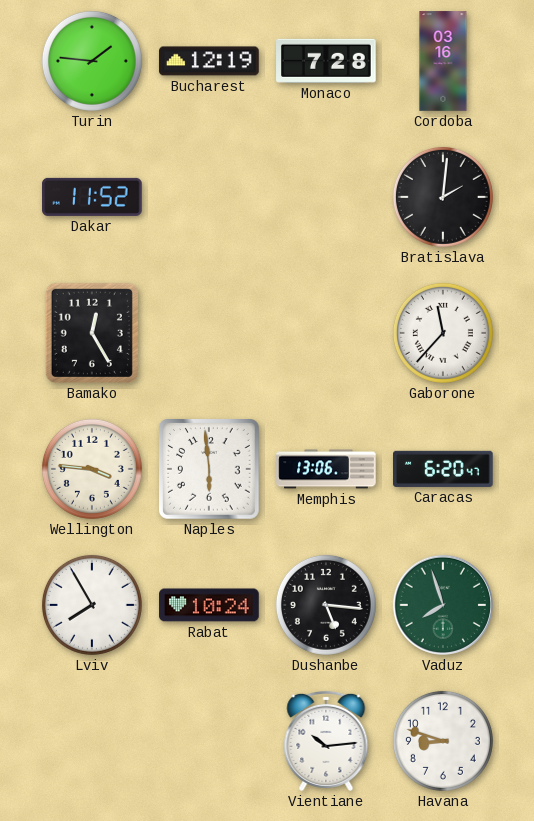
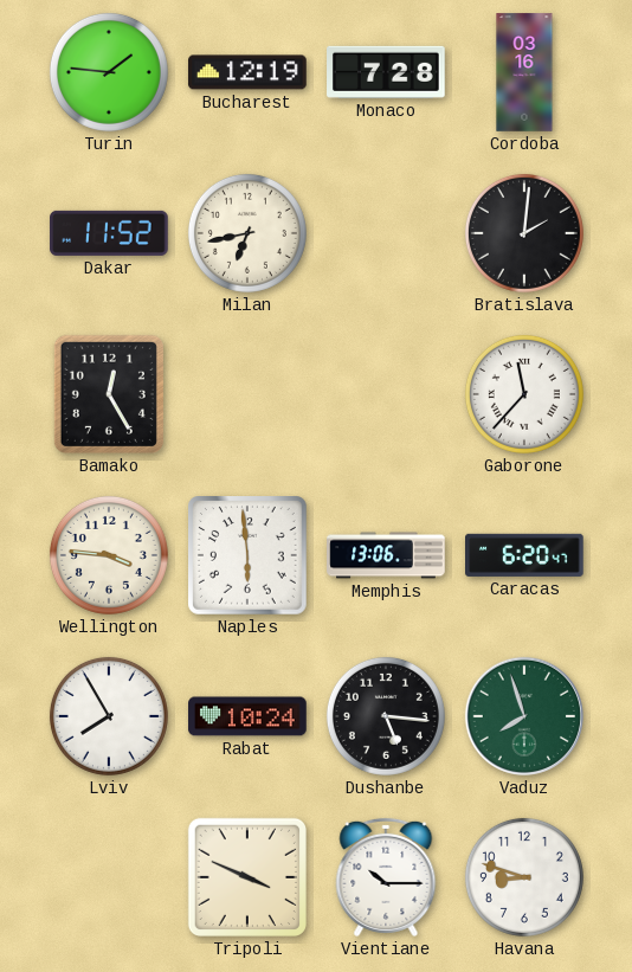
Milan: none -> 6:43
Tripoli: none -> 3:49
Vientiane: 10:14 -> 10:15
